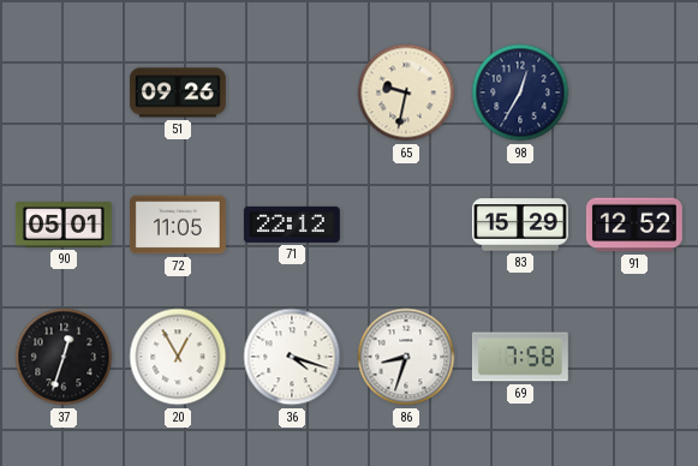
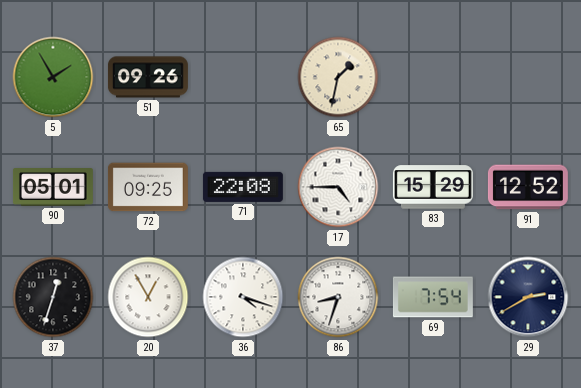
5: none -> 1:55
65: 9:32 -> 1:32
98: 12:35 -> none
72: 11:05 -> 09:25
71: 22:12 -> 22:08
17: none -> 4:45
69: 7:58 -> 7:54
29: none -> 2:40
